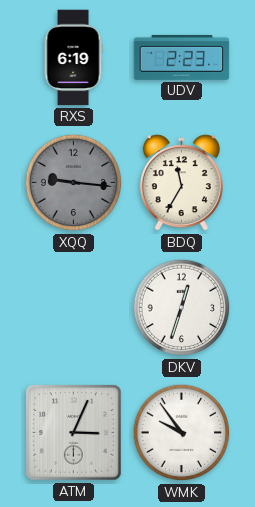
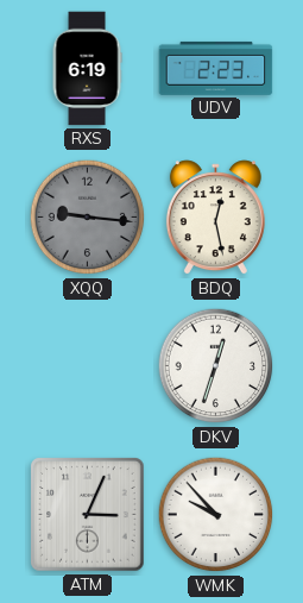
BDQ: 11:35 -> 12:28
WMK: 9:54 -> 9:53
